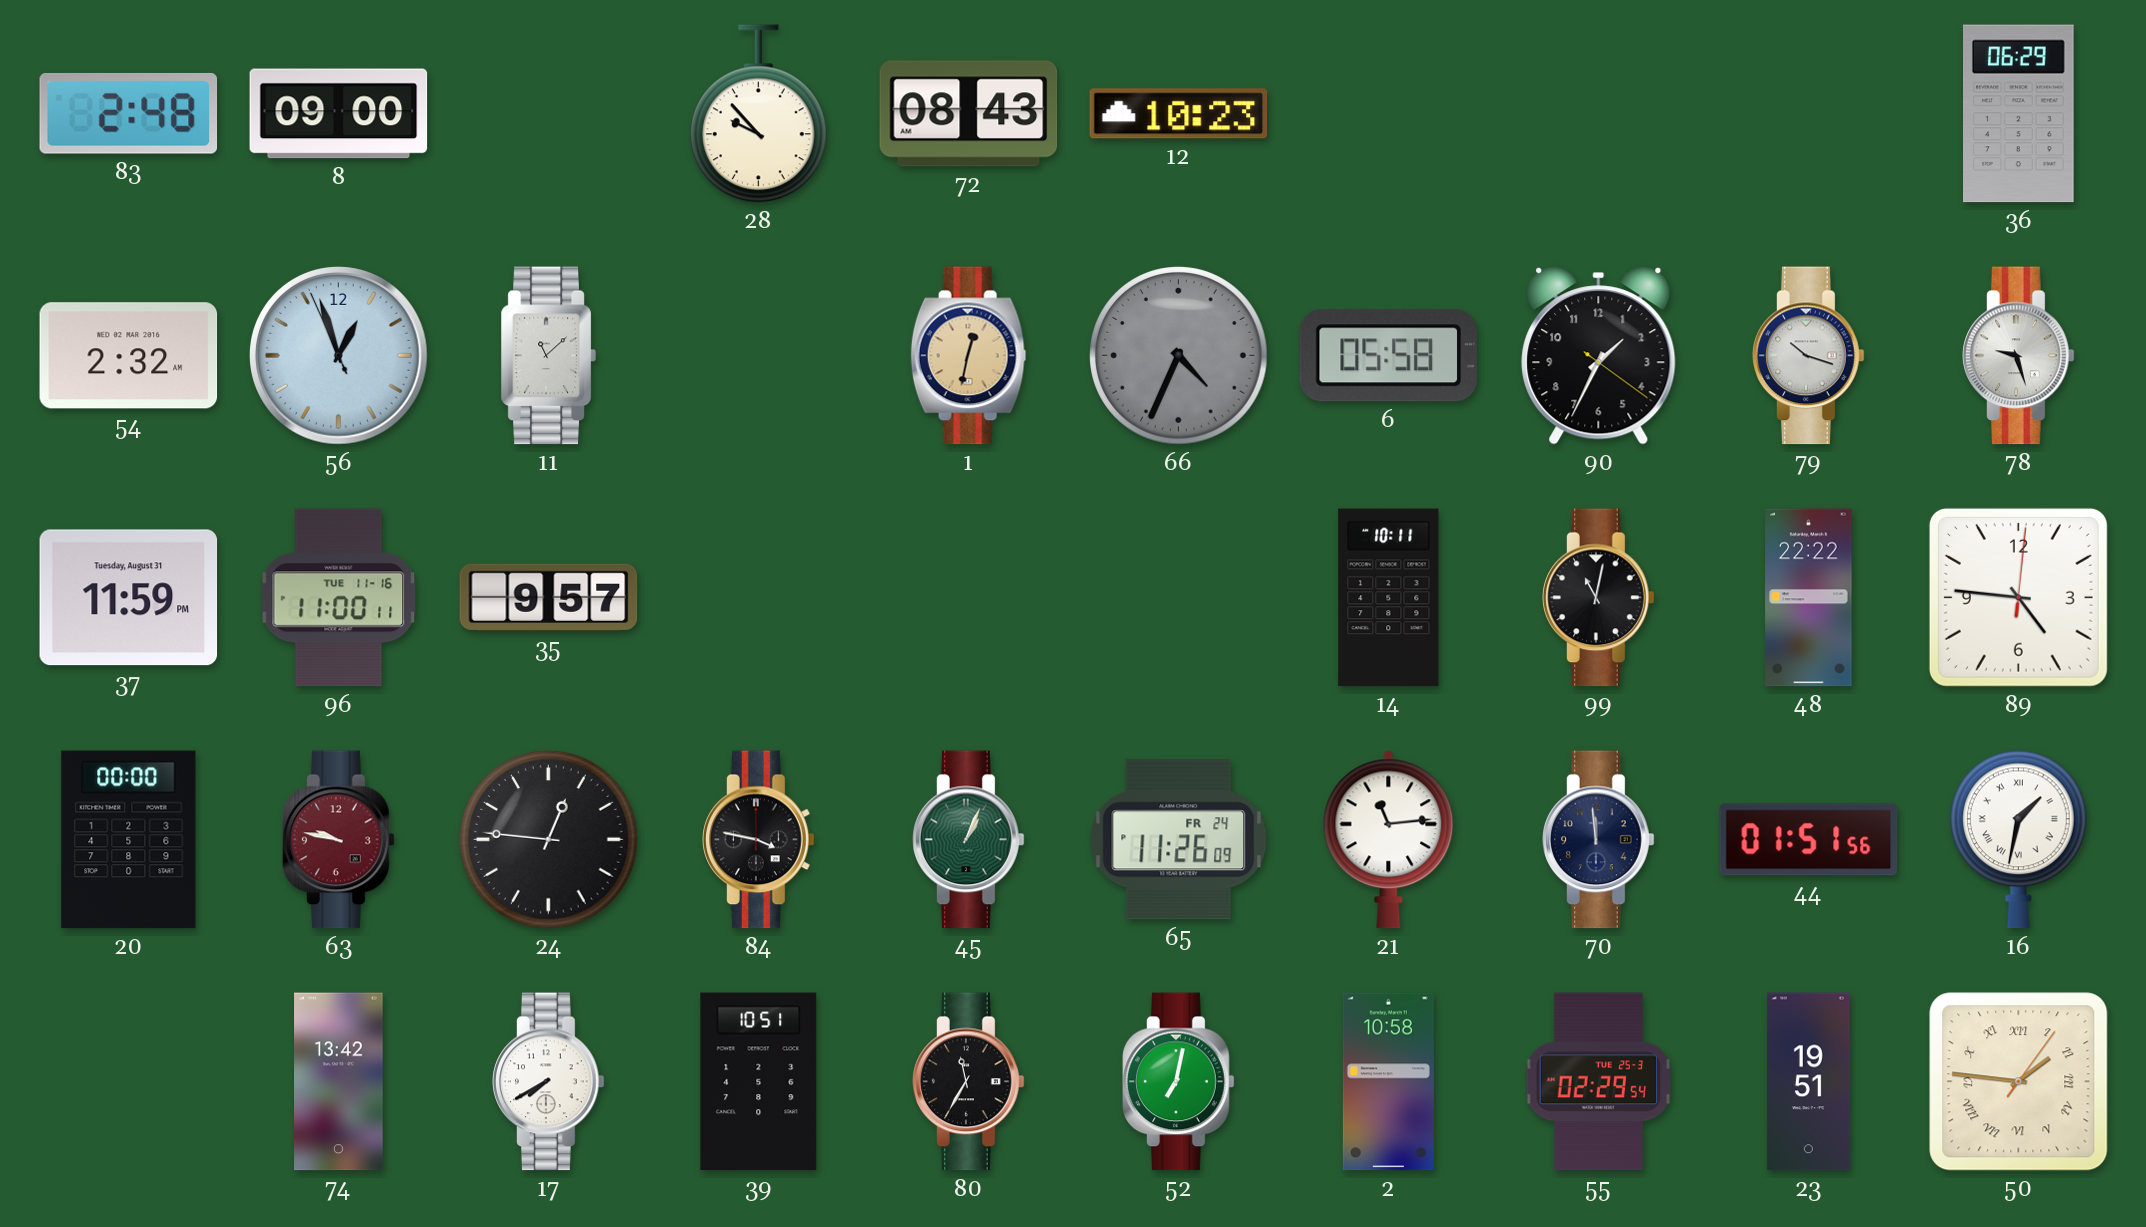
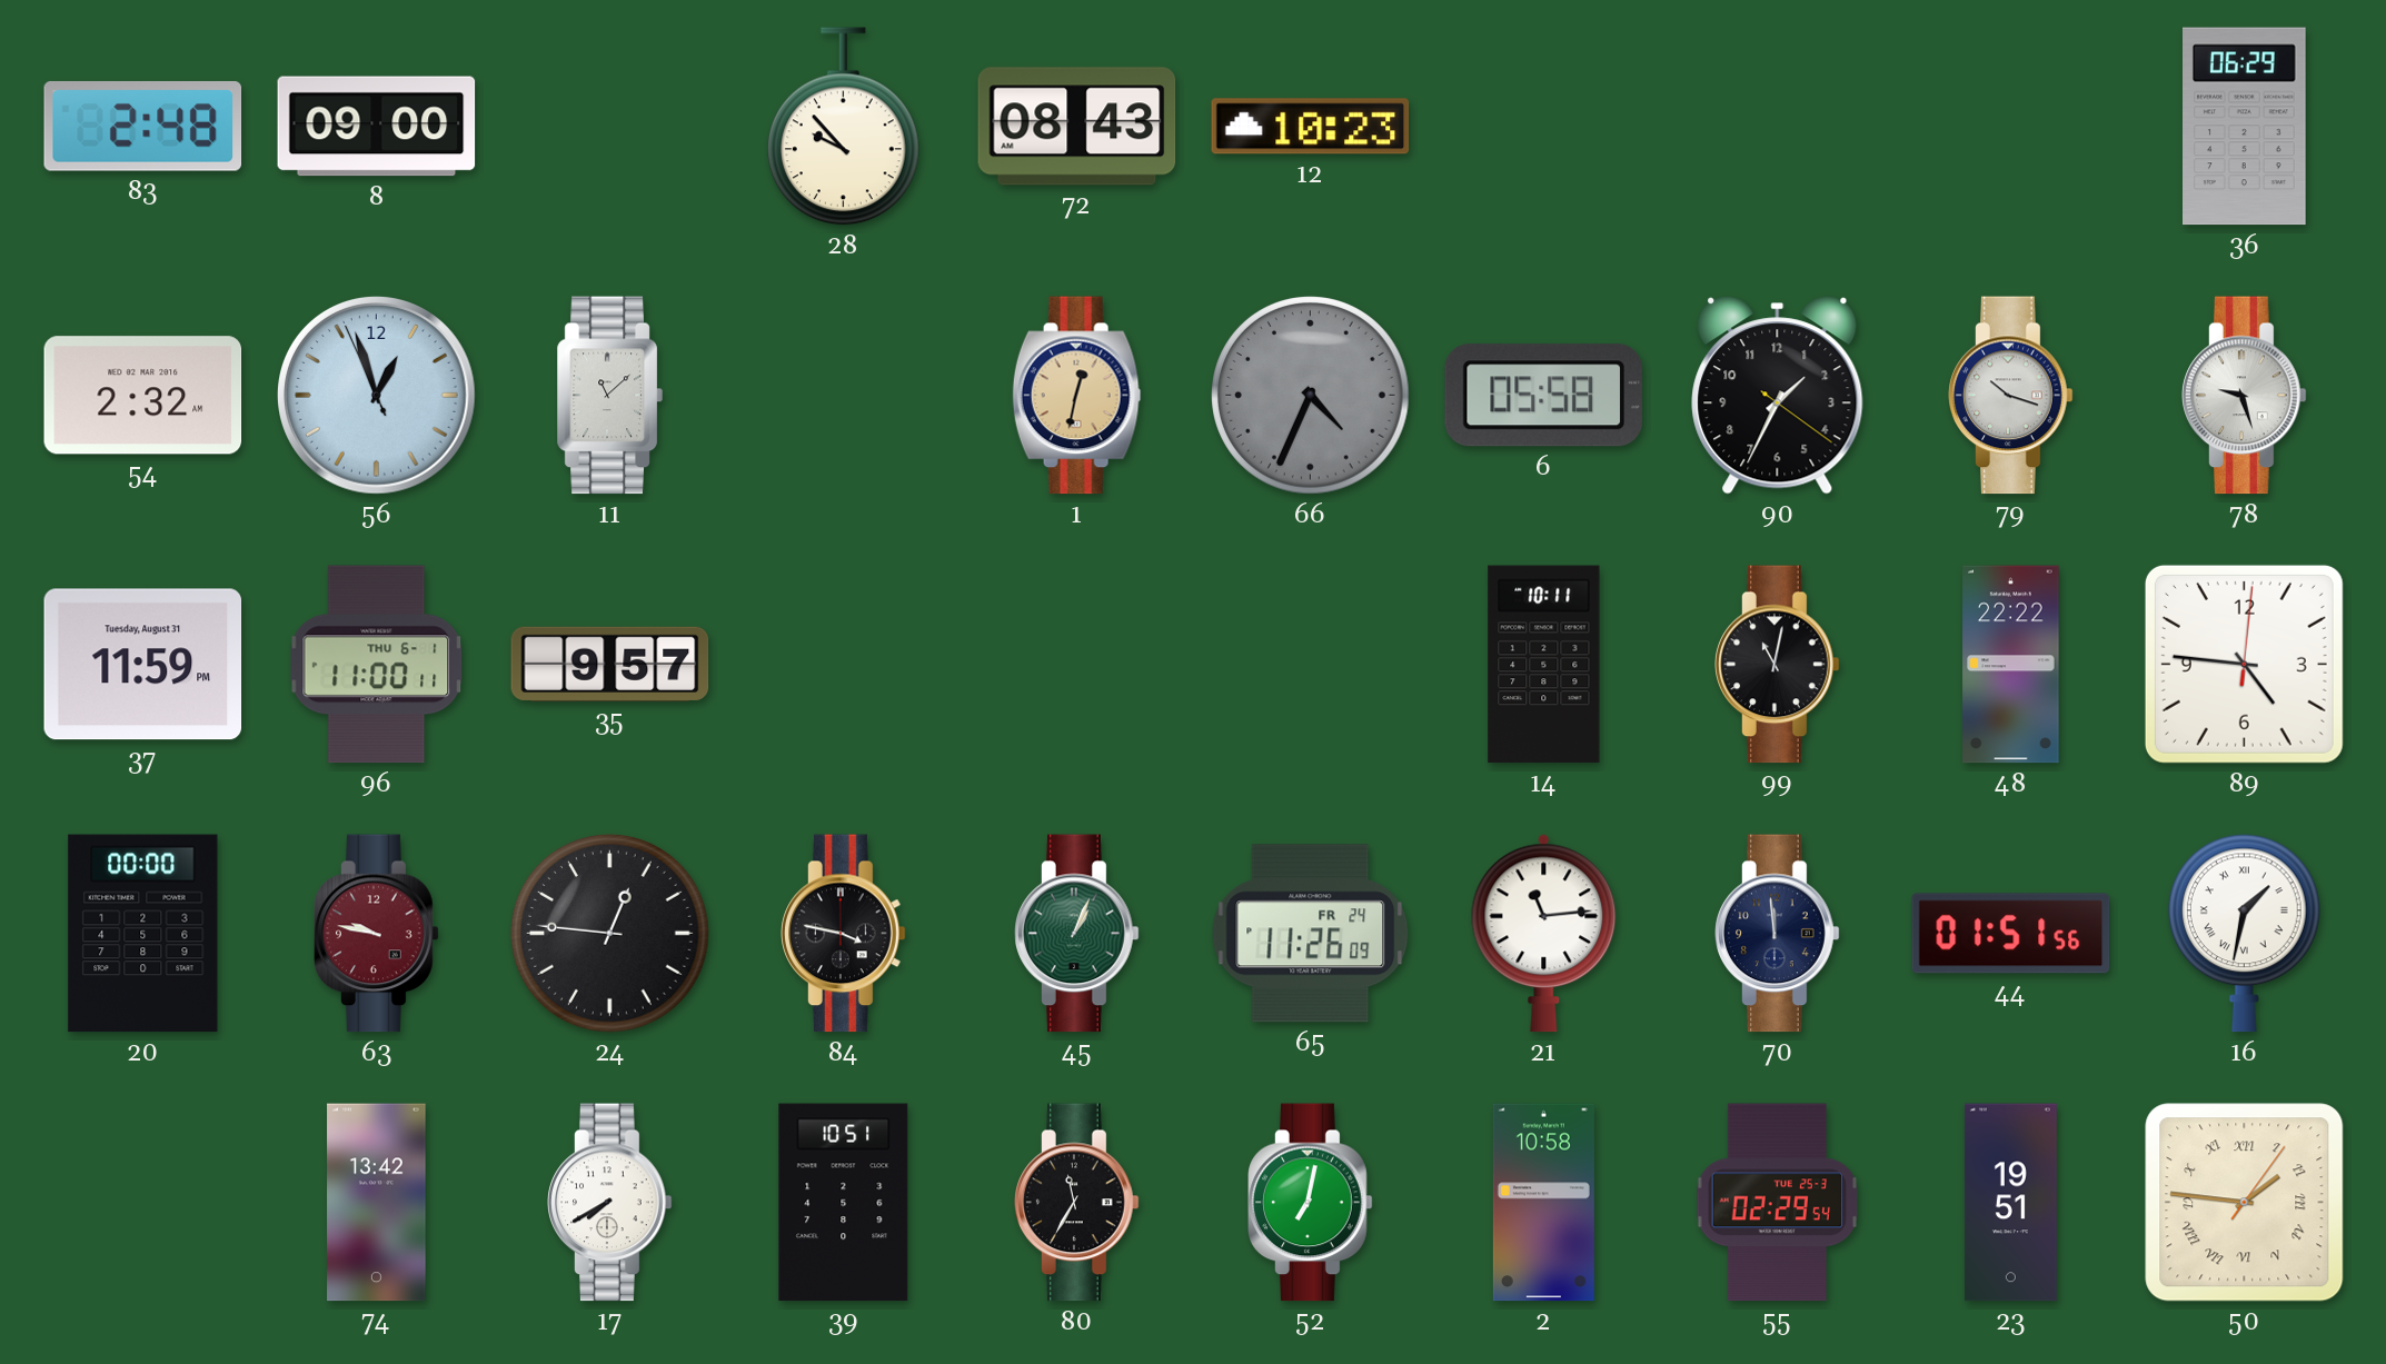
96 date: TUE 11-16 -> THU 6-1
